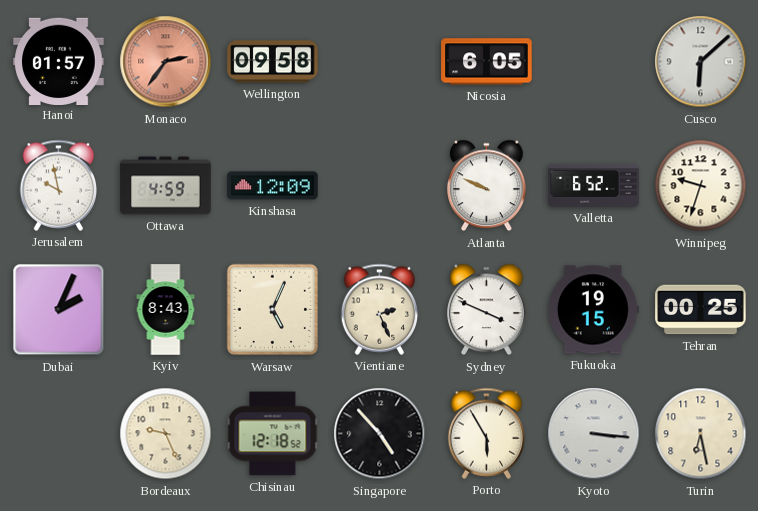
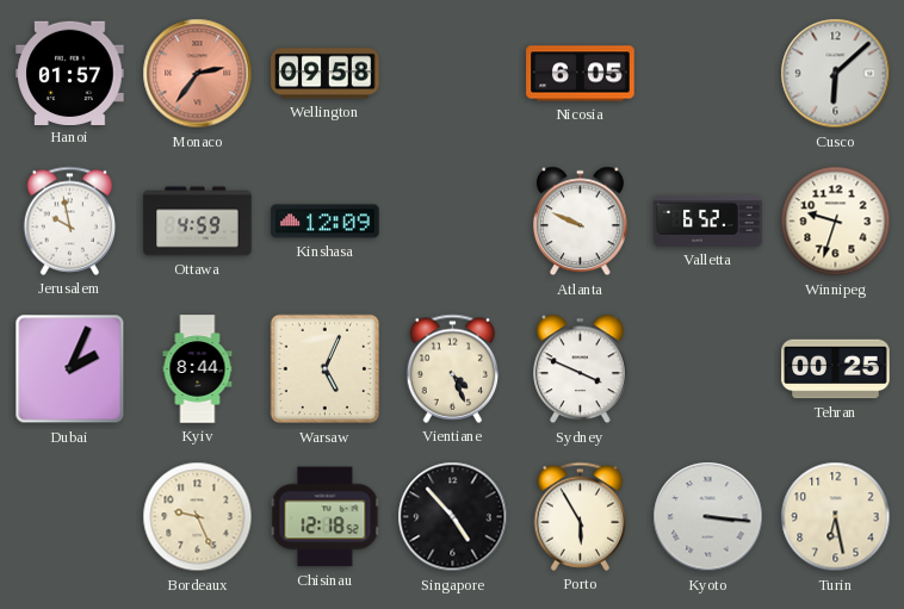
Kyiv: 8:43 -> 8:44
Vientiane: 2:26 -> 4:26
Fukuoka: 19:15 -> none
